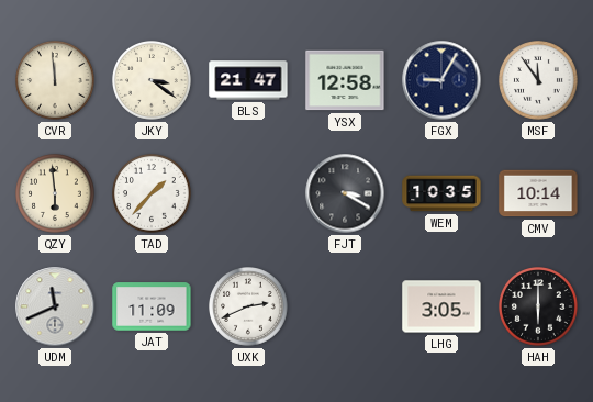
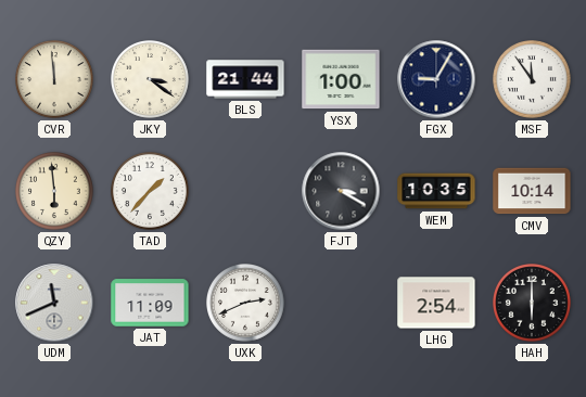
BLS: 21:47 -> 21:44
YSX: 12:58 -> 1:00
LHG: 3:05 -> 2:54
